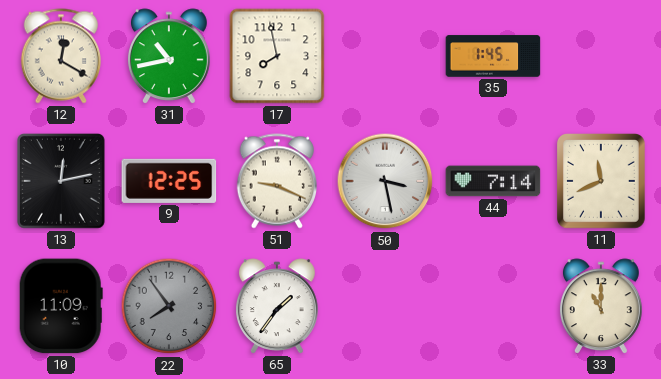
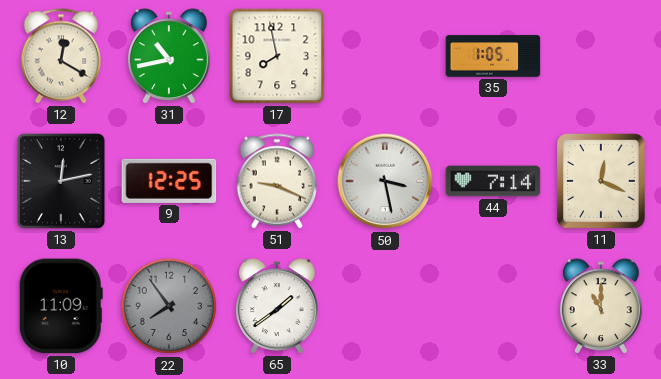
35: 1:45 -> 1:05
11: 11:41 -> 12:19
65: 1:36 -> 1:39
